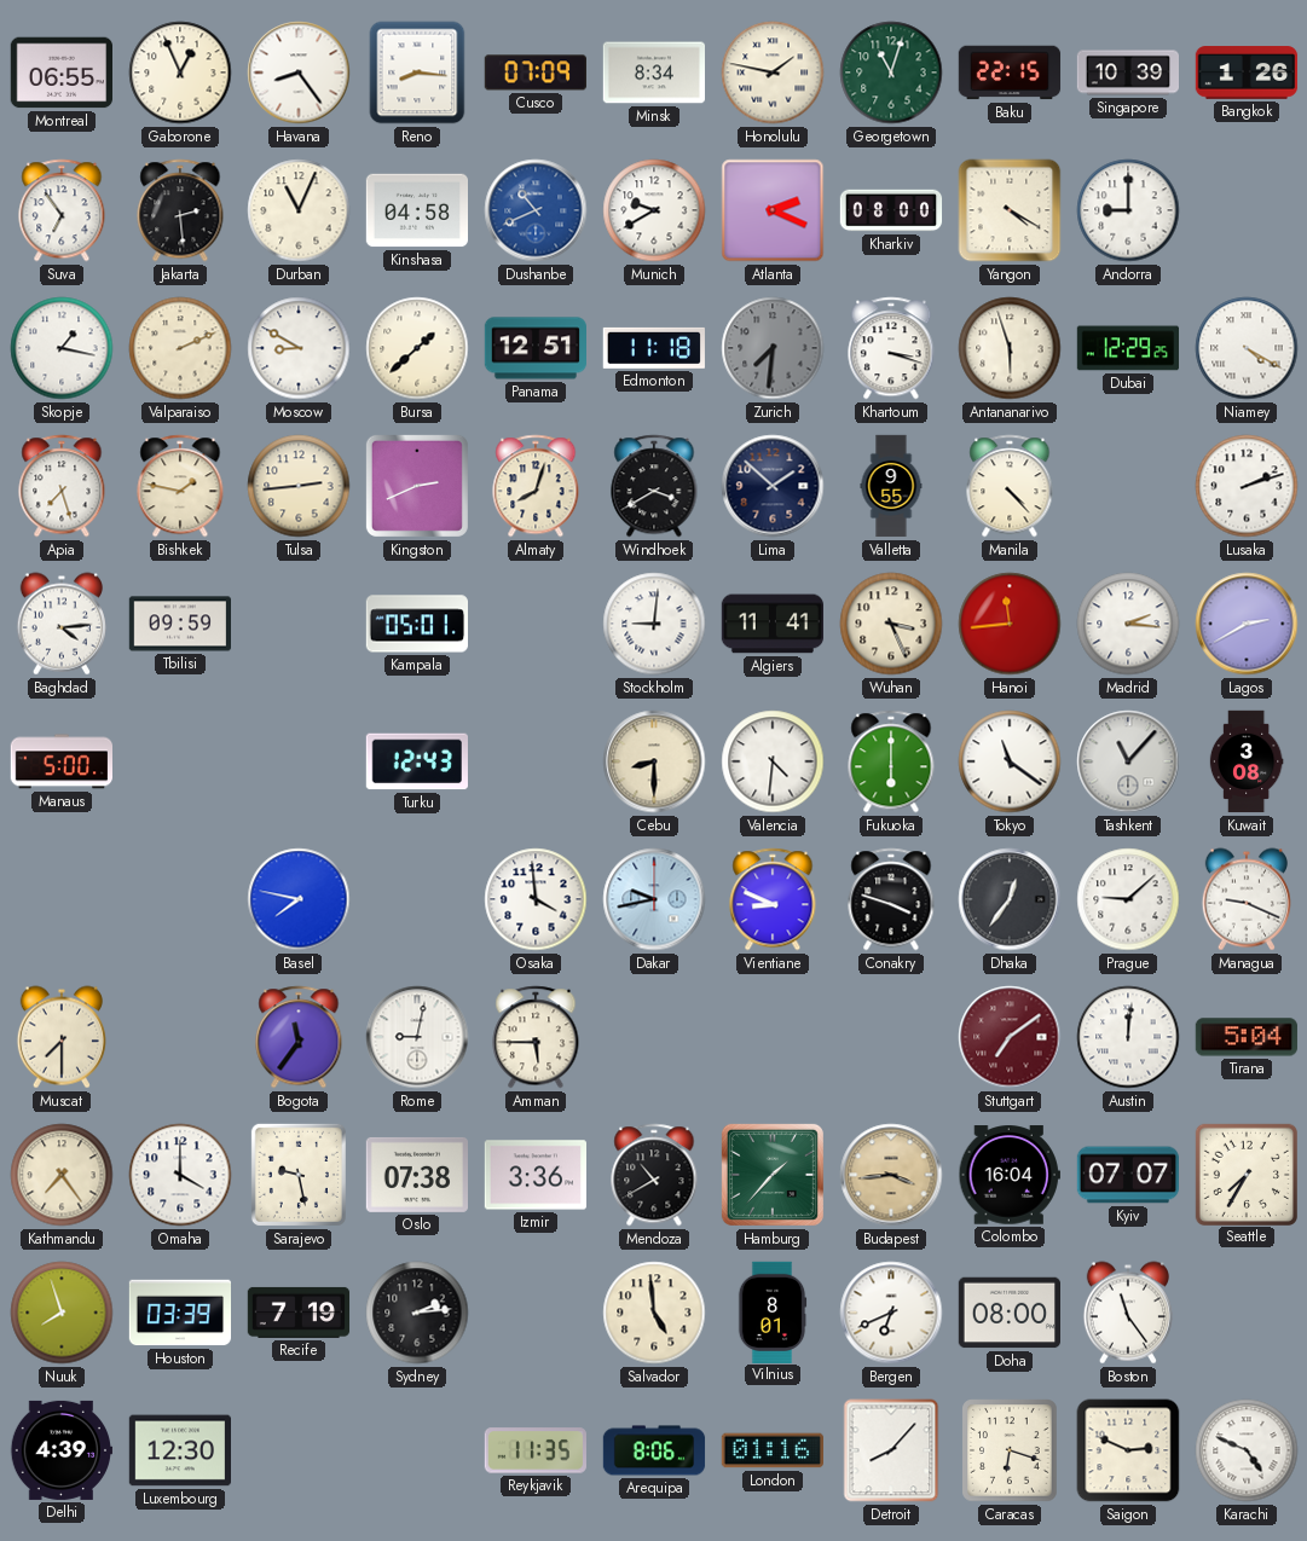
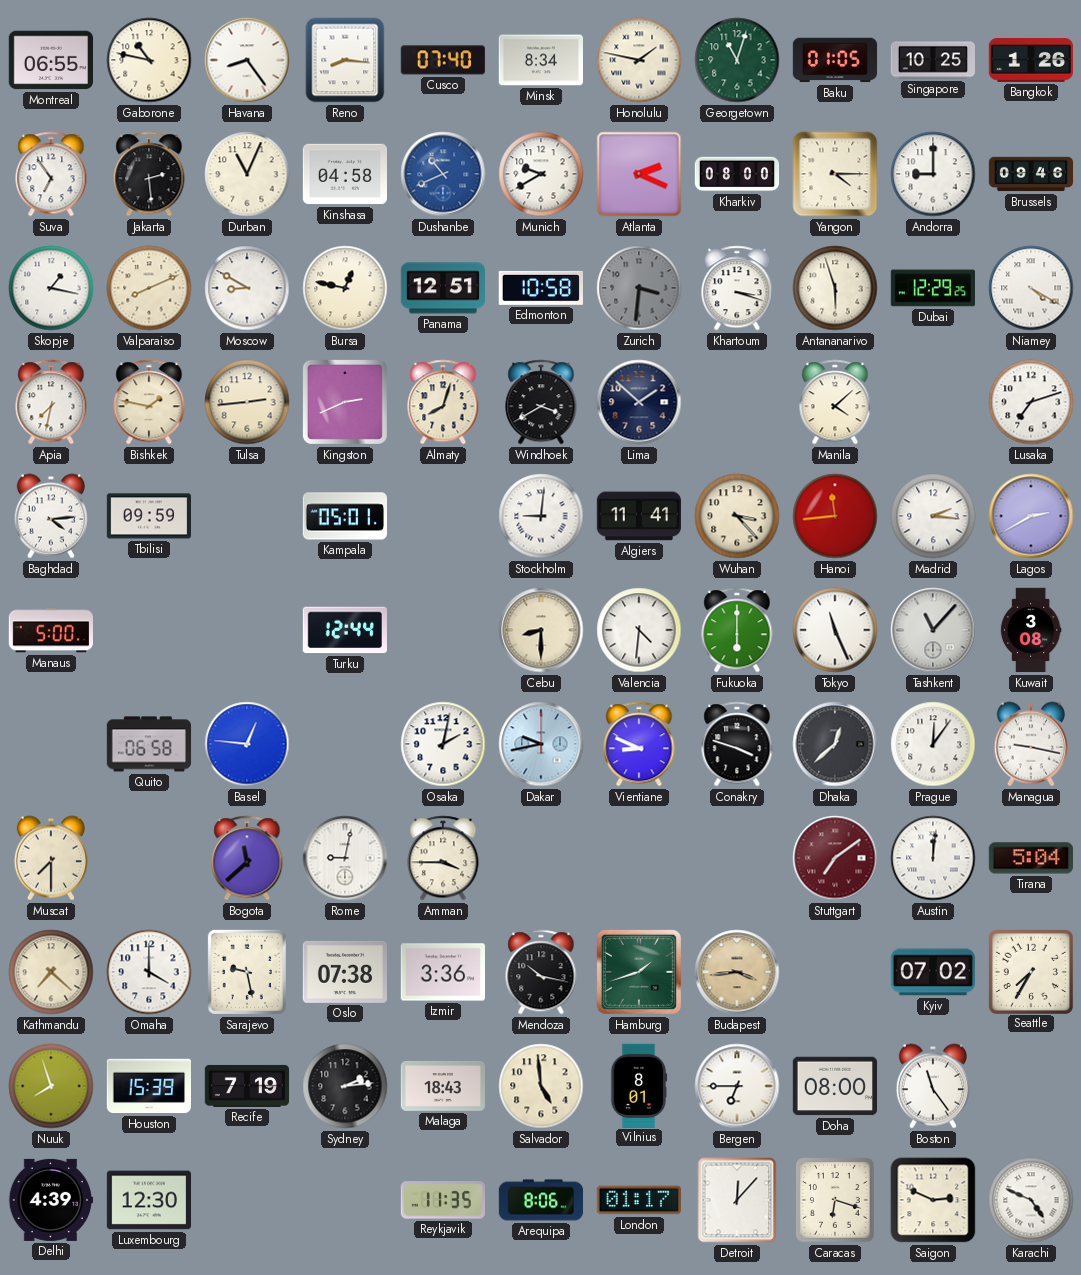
Gaborone: 12:56 -> 10:47
Cusco: 07:09 -> 07:40
Baku: 22:15 -> 01:05
Singapore: 10:39 -> 10:25
Yangon: 4:20 -> 4:15
Brussels: none -> 09:46
Valparaiso: 2:11 -> 8:11
Bursa: 1:38 -> 12:47
Edmonton: 11:18 -> 10:58
Zurich: 7:31 -> 3:31
Apia: 7:27 -> 7:32
Valletta: 9:55 -> none
Manila: 4:23 -> 4:08
Lusaka: 2:12 -> 7:12
Wuhan: 3:26 -> 3:23
Turku: 12:43 -> 12:44
Tokyo: 11:21 -> 11:26
Quito: none -> 06:58
Basel: 7:47 -> 12:46
Osaka: 3:59 -> 2:02
Dhaka: 12:36 -> 12:38
Prague: 9:08 -> 12:06
Managua: 9:19 -> 9:17
Bogota: 11:36 -> 11:38
Amman: 5:45 -> 3:45
Kathmandu: 7:24 -> 7:22
Mendoza: 10:40 -> 10:17
Hamburg: 1:37 -> 1:42
Colombo: 16:04 -> none
Kyiv: 07:07 -> 07:02
Houston: 03:39 -> 15:39
Malaga: none -> 18:43
Bergen: 6:41 -> 6:45
London: 01:16 -> 01:17
Detroit: 8:07 -> 12:07
